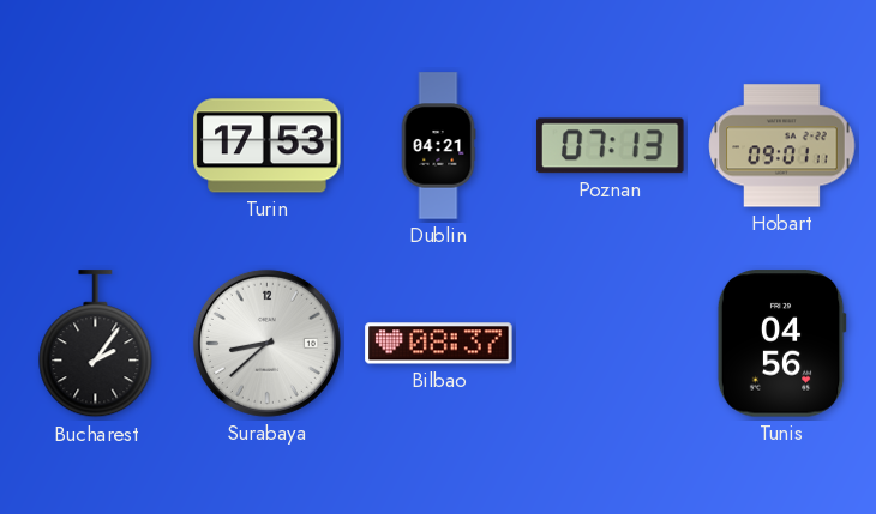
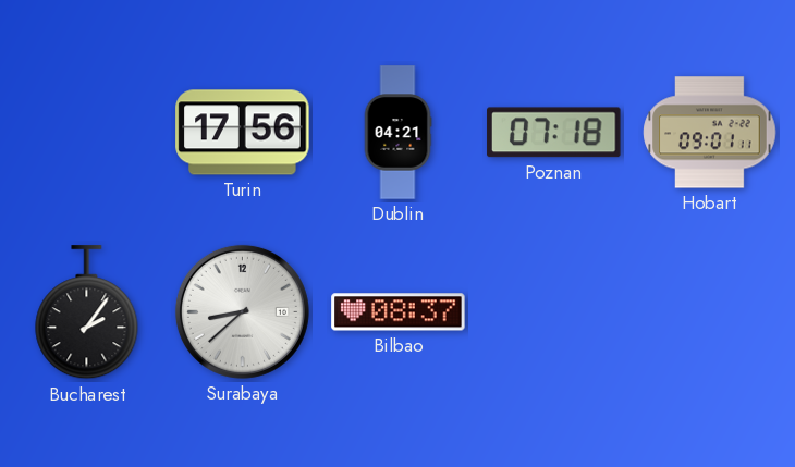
Turin: 17:53 -> 17:56
Poznan: 07:13 -> 07:18
Tunis: 04:56 -> none
